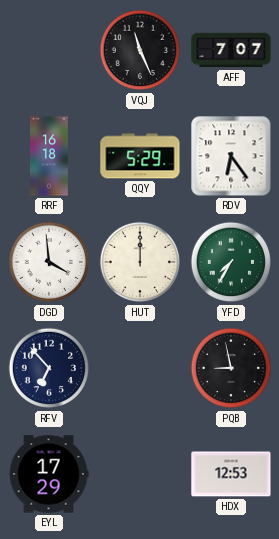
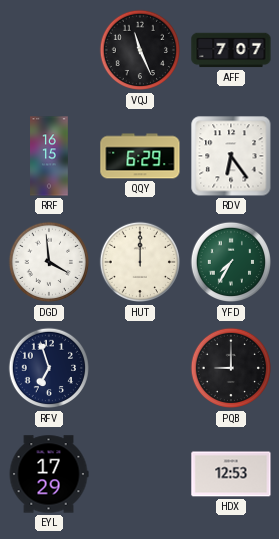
RRF: 16:18 -> 16:15
QQY: 5:29 -> 6:29
RFV: 6:53 -> 6:57
PQB: 8:58 -> 9:00
